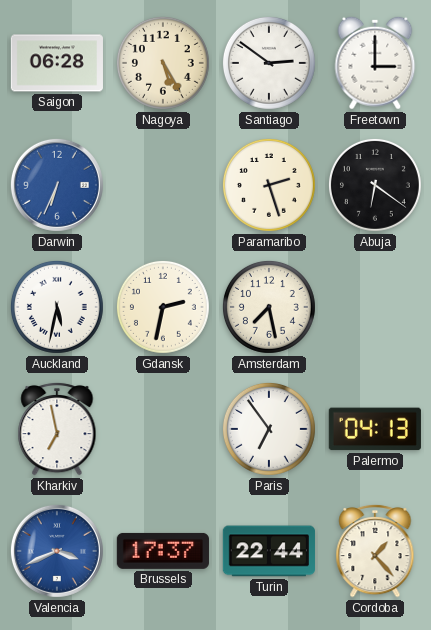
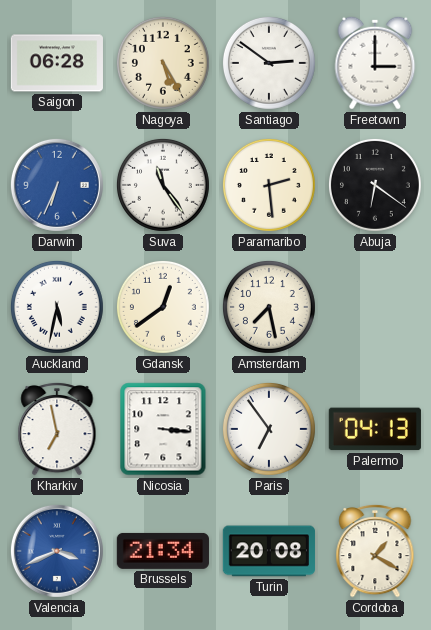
Suva: none -> 11:24
Paramaribo: 2:27 -> 2:29
Gdansk: 2:32 -> 12:39
Nicosia: none -> 3:16
Brussels: 17:37 -> 21:34
Turin: 22:44 -> 20:08
Cordoba: 1:23 -> 1:20
